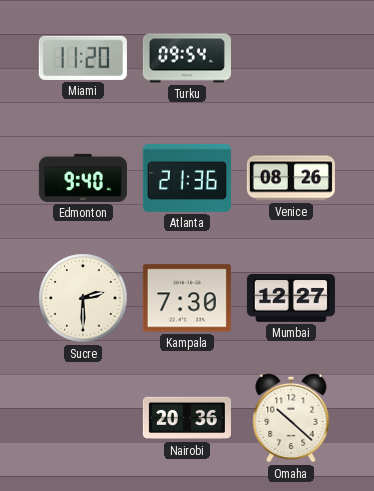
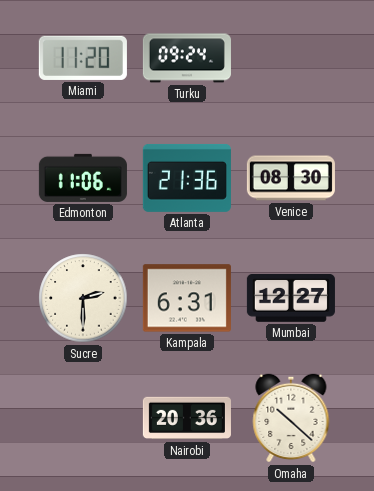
Turku: 09:54 -> 09:24
Edmonton: 9:40 -> 11:06
Venice: 08:26 -> 08:30
Kampala: 7:30 -> 6:31
